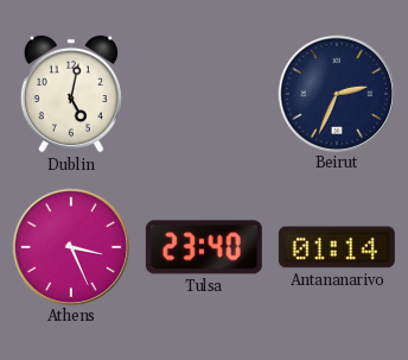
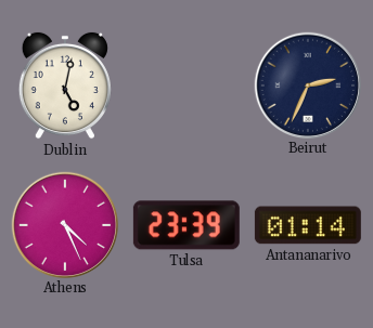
Athens: 3:26 -> 4:26
Tulsa: 23:40 -> 23:39
